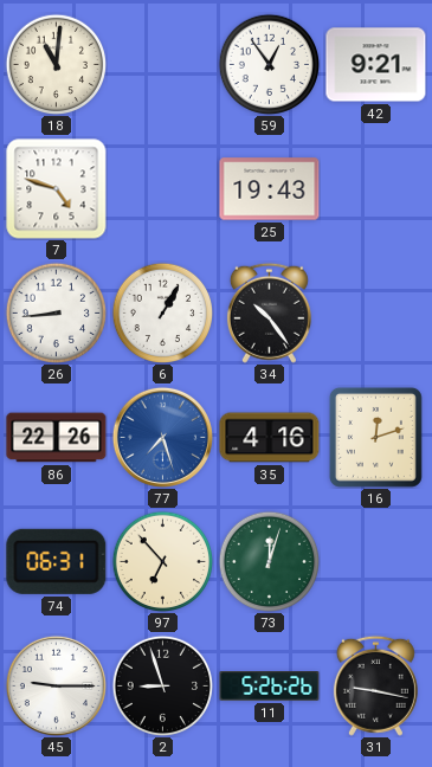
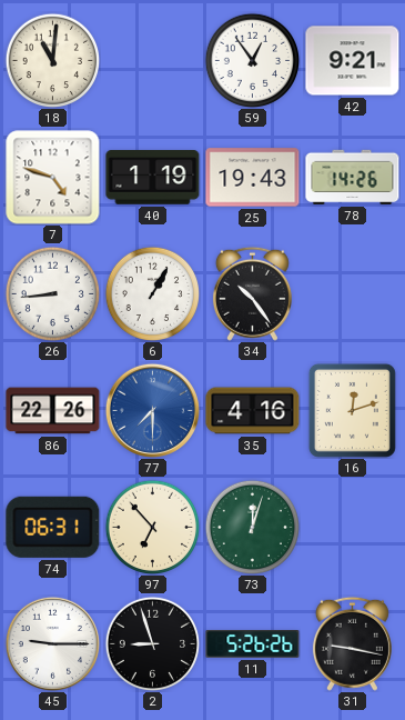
40: none -> 1:19
78: none -> 14:26
77: 7:27 -> 7:30
